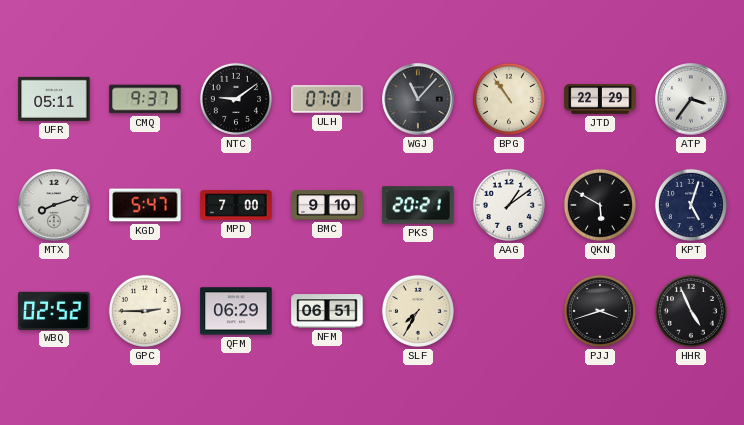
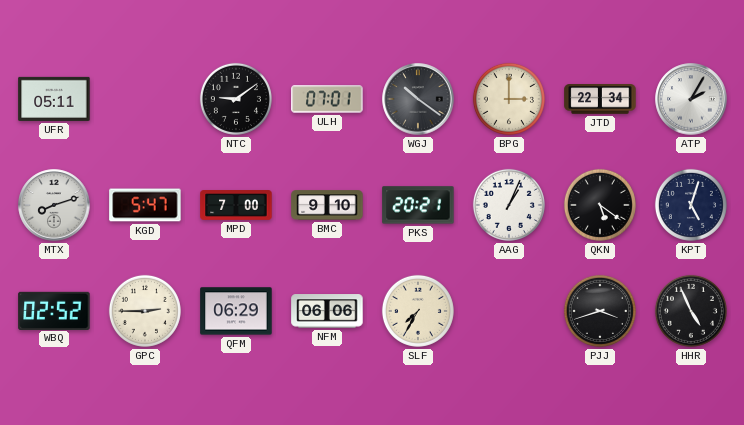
CMQ: 9:37 -> none
WGJ: 11:07 -> 10:21
BPG: 10:54 -> 3:00
JTD: 22:29 -> 22:34
ATP: 3:36 -> 2:05
AAG: 1:09 -> 1:04
QKN: 5:50 -> 5:21
NFM: 06:51 -> 06:06
